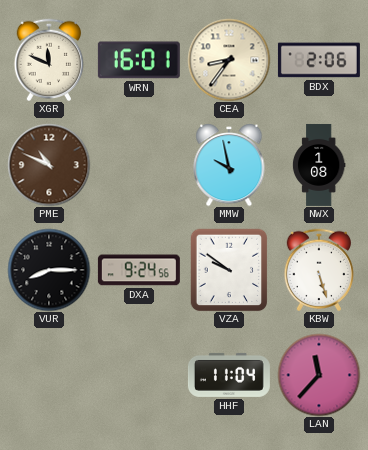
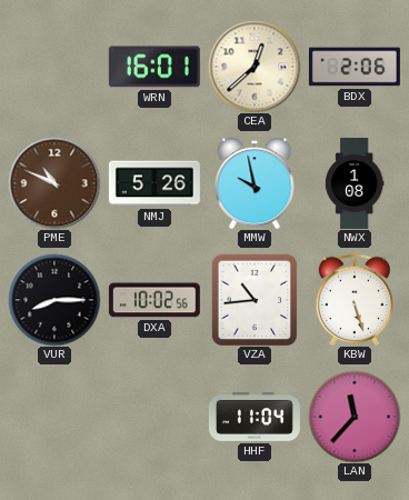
XGR: 11:49 -> none
CEA: 8:36 -> 12:38
NMJ: none -> 5:26
DXA: 9:24 -> 10:02
VZA: 9:51 -> 10:44
